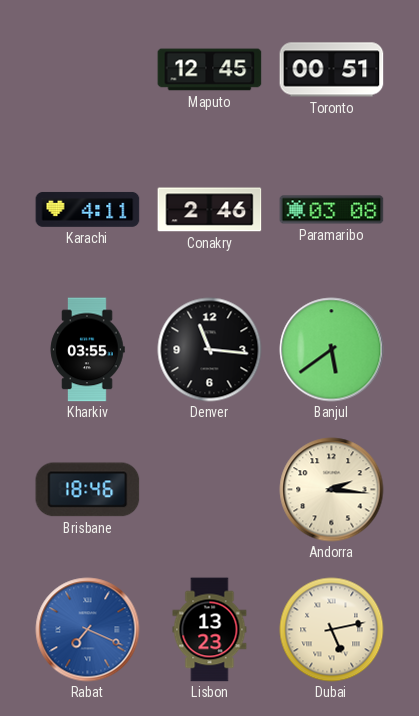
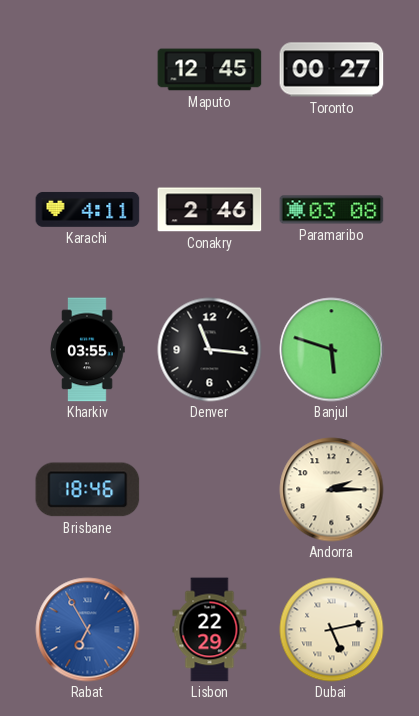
Toronto: 00:51 -> 00:27
Banjul: 5:39 -> 5:48
Andorra: 2:16 -> 2:15
Rabat: 7:19 -> 6:55
Lisbon: 13:23 -> 22:29
